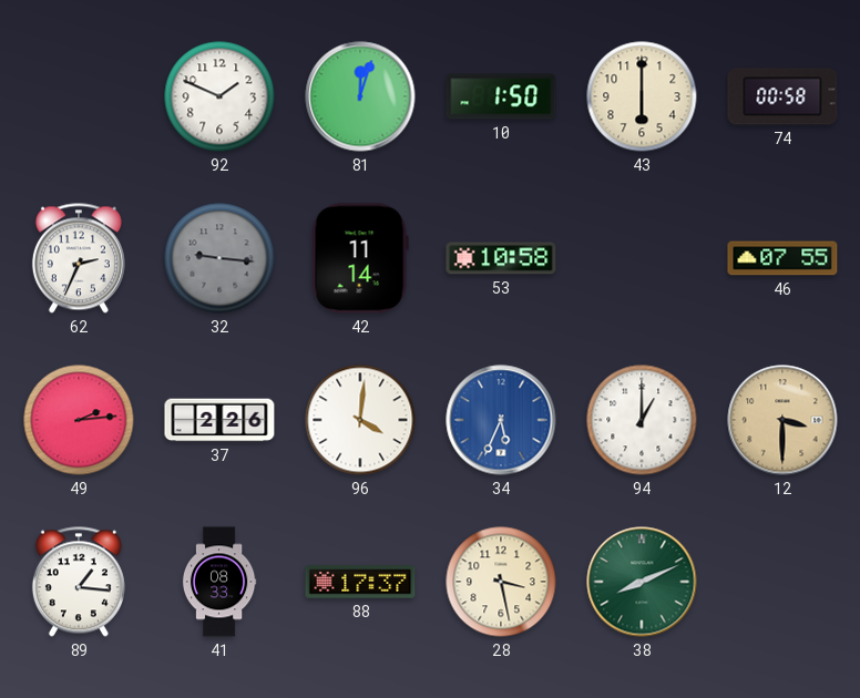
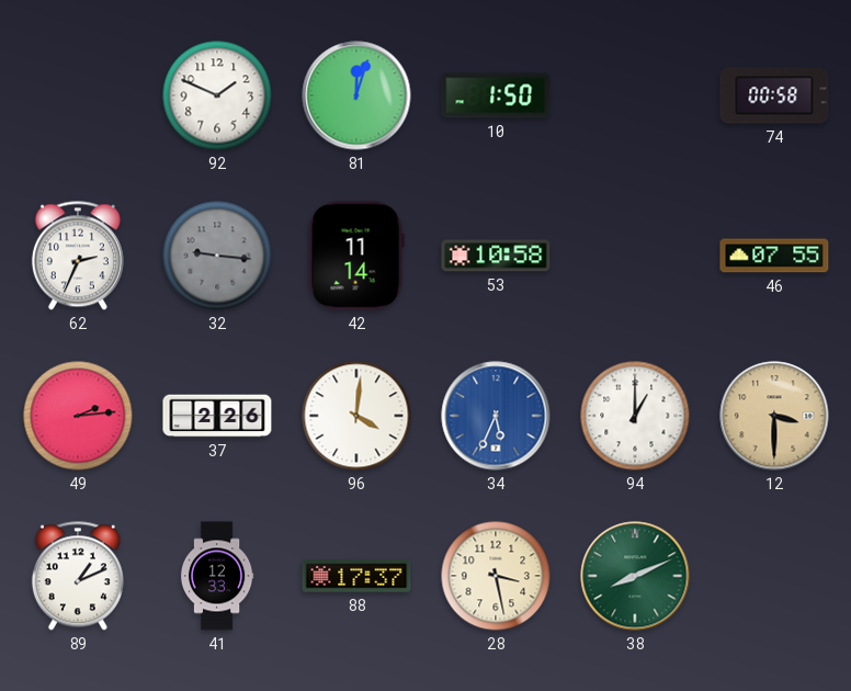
43: 6:00 -> none
89: 1:16 -> 1:11
41: 08:33 -> 12:33
